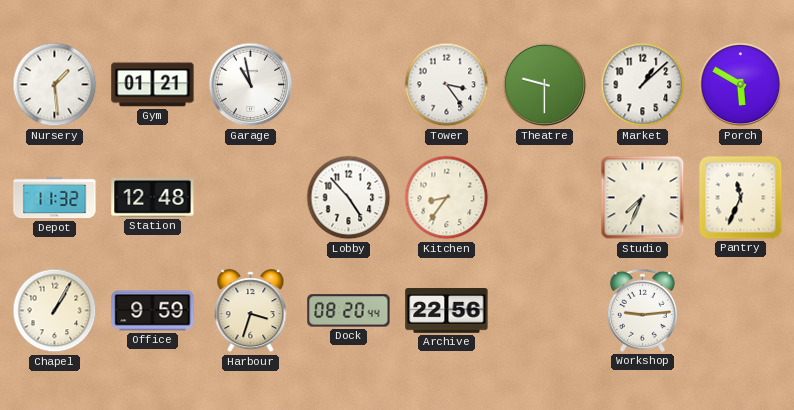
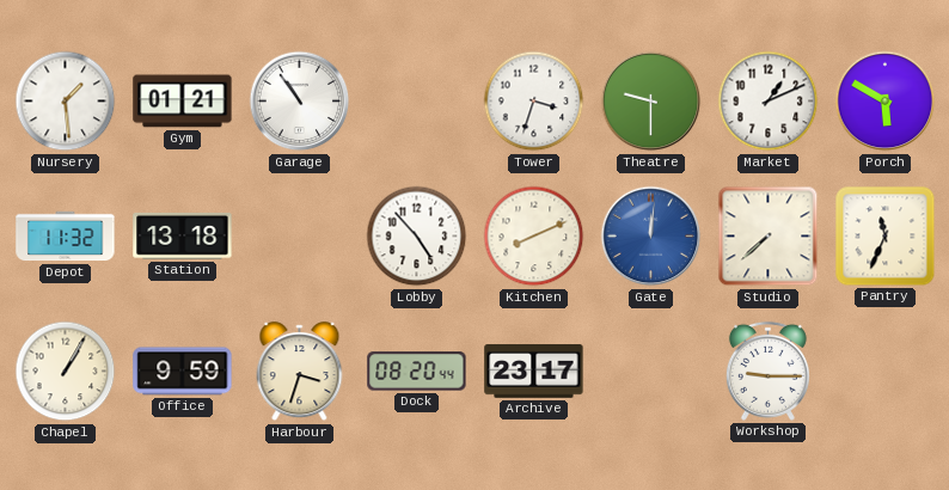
Garage: 10:58 -> 10:54
Tower: 3:24 -> 3:33
Market: 1:08 -> 1:11
Station: 12:48 -> 13:18
Kitchen: 8:36 -> 8:11
Gate: none -> 12:01
Studio: 7:34 -> 7:38
Archive: 22:56 -> 23:17
Workshop: 9:14 -> 9:15
